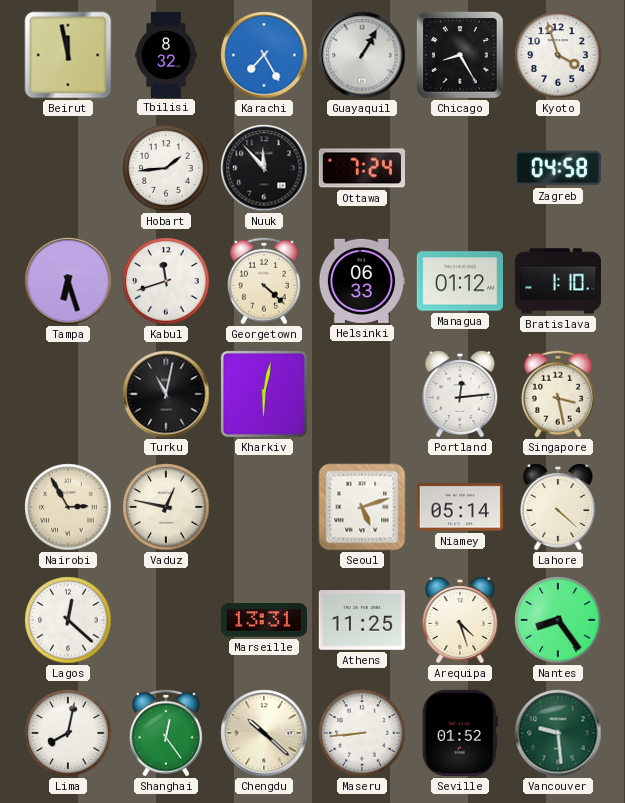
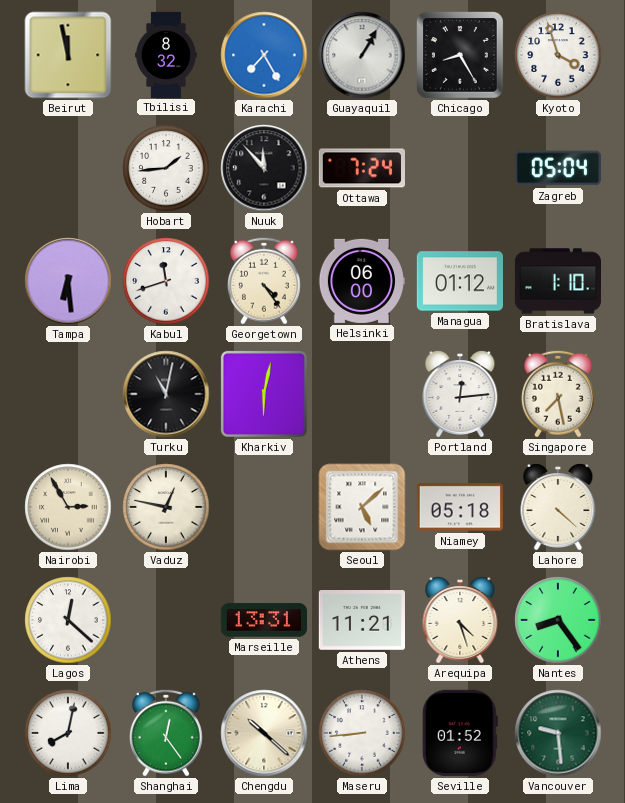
Zagreb: 04:58 -> 05:04
Tampa: 6:27 -> 6:29
Georgetown: 4:22 -> 4:24
Helsinki: 06:33 -> 06:00
Singapore: 3:28 -> 7:28
Seoul: 5:12 -> 5:08
Niamey: 05:14 -> 05:18
Athens: 11:25 -> 11:21
